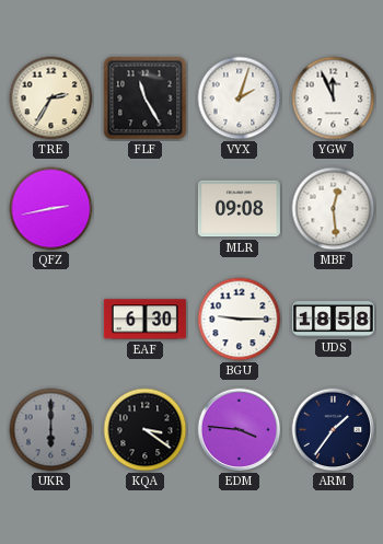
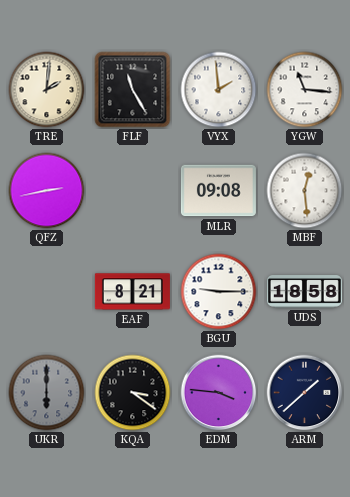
TRE: 2:35 -> 2:01
VYX: 2:03 -> 1:59
YGW: 11:56 -> 11:16
EAF: 6:30 -> 8:21
ARM: 1:36 -> 1:38
